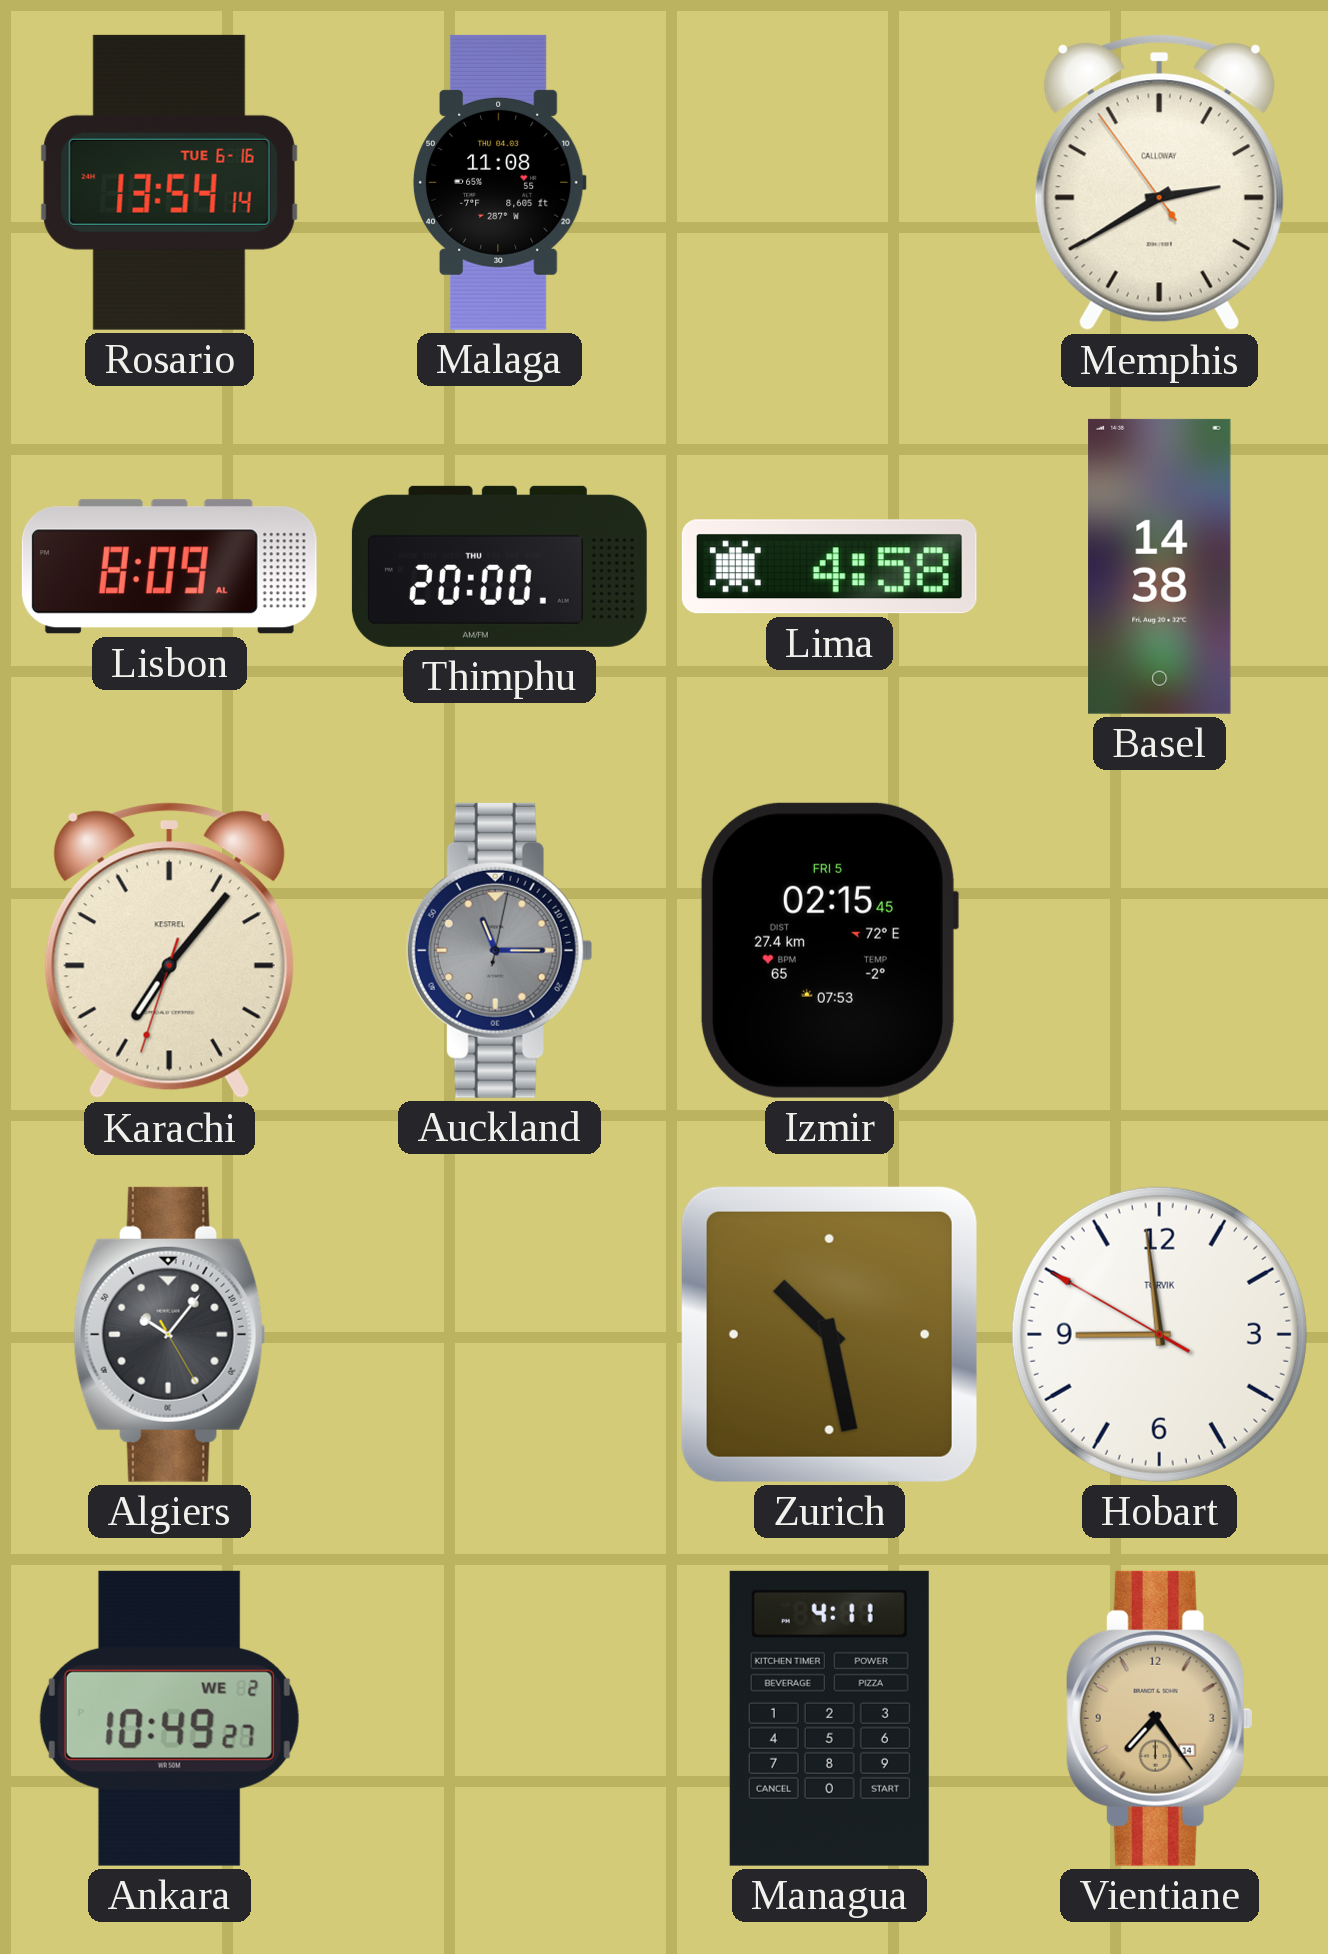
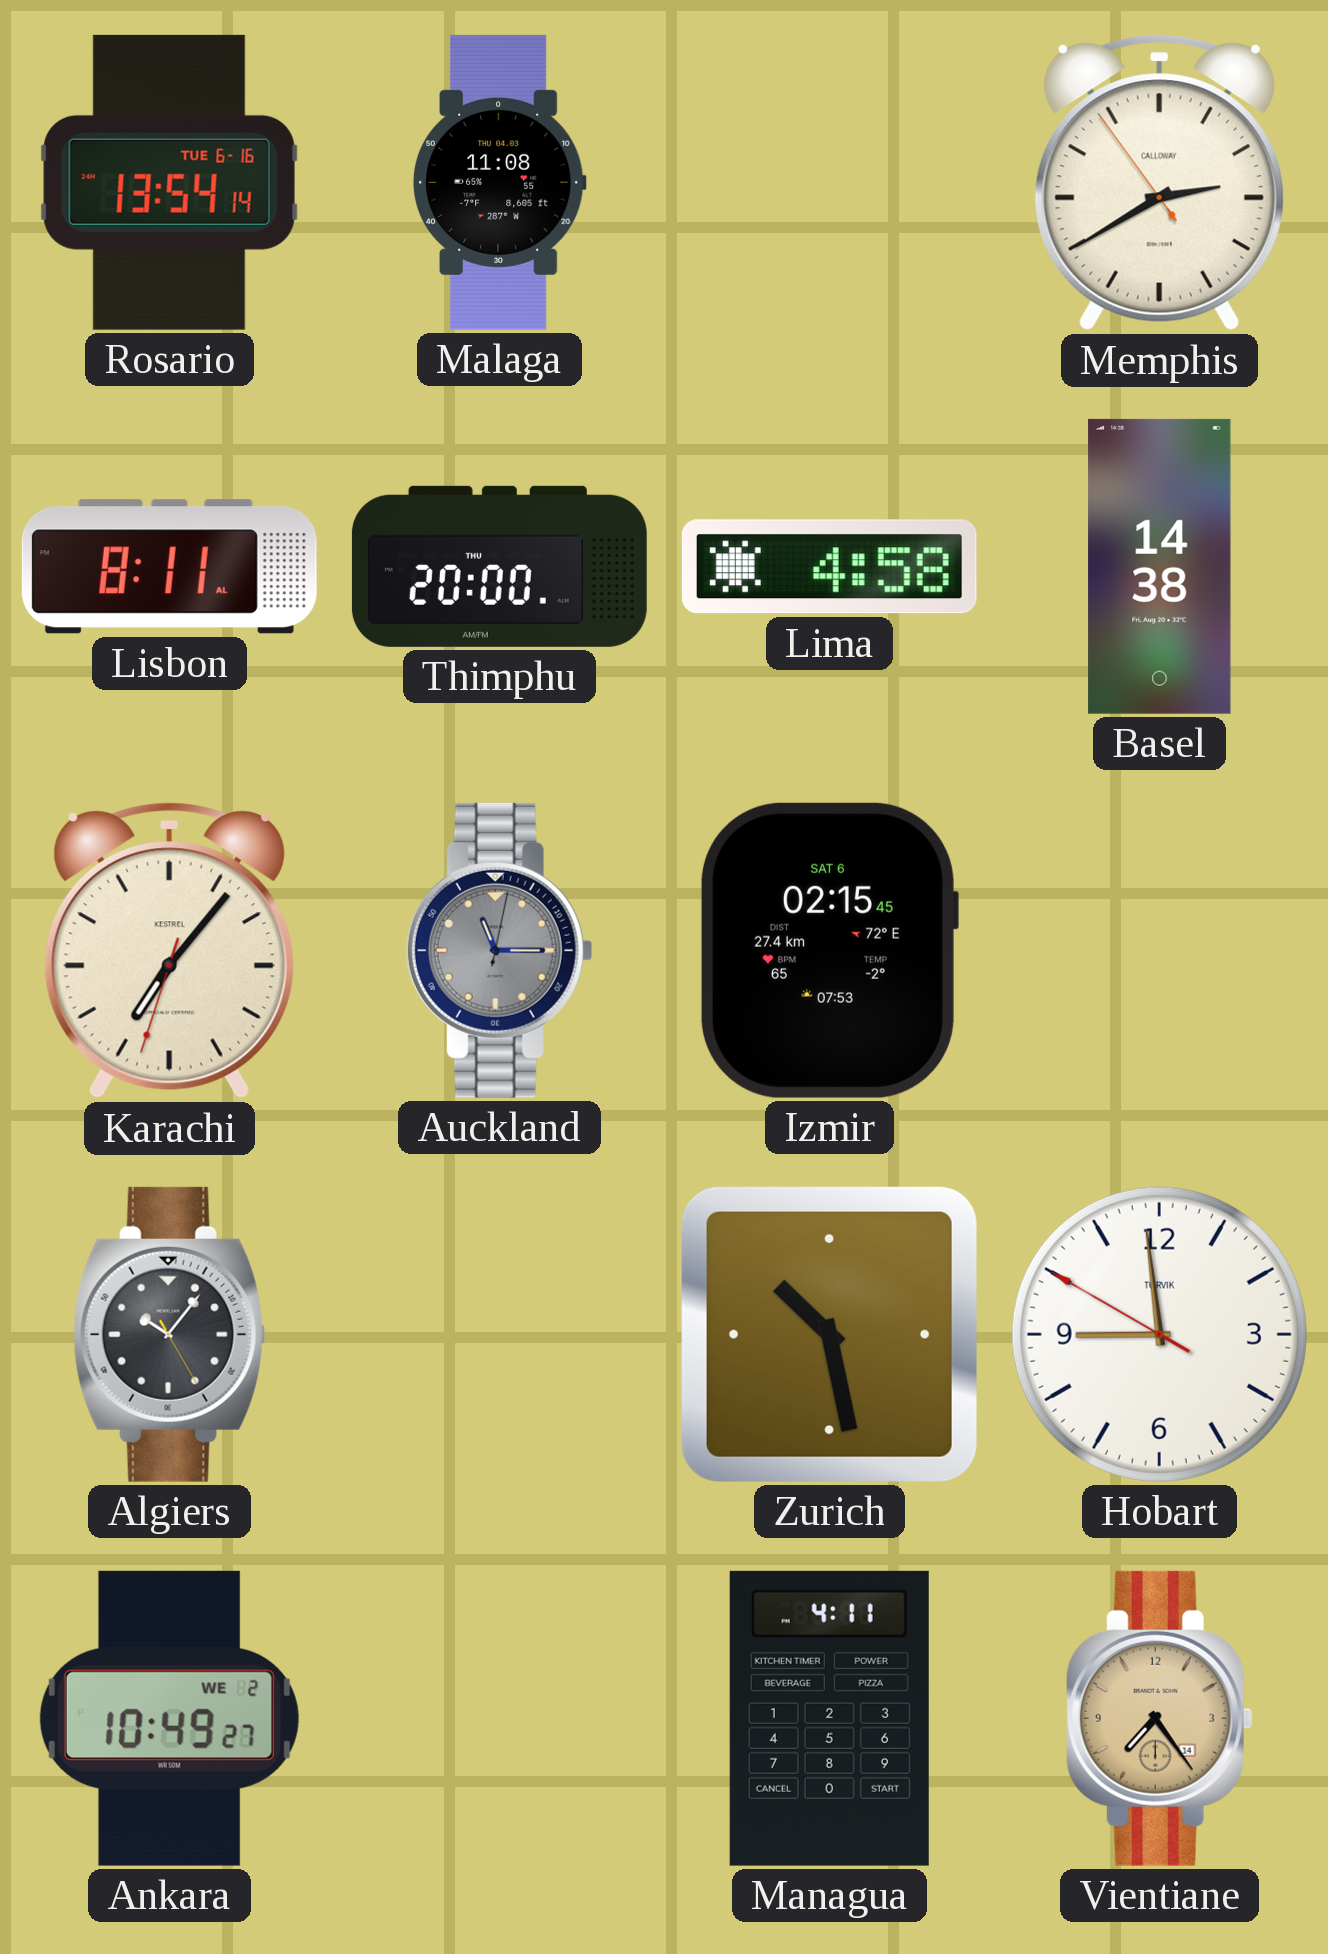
Lisbon: 8:09 -> 8:11
Izmir date: FRI 5 -> SAT 6
